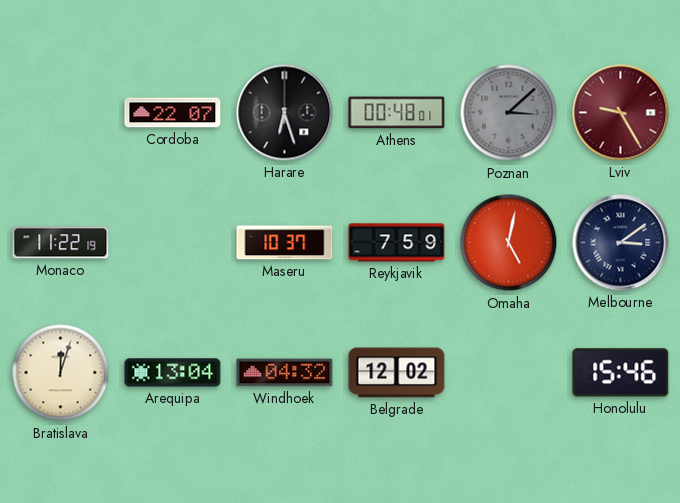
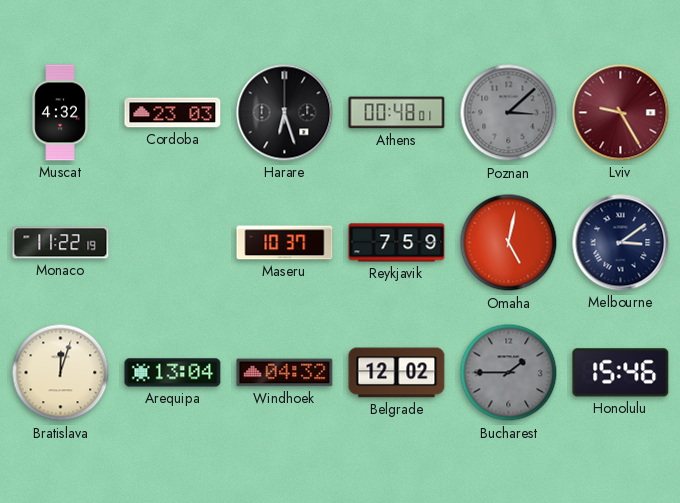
Muscat: none -> 4:32
Cordoba: 22:07 -> 23:03
Bucharest: none -> 1:45
